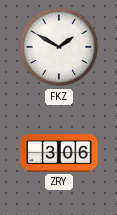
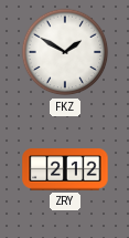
ZRY: 3:06 -> 2:12
